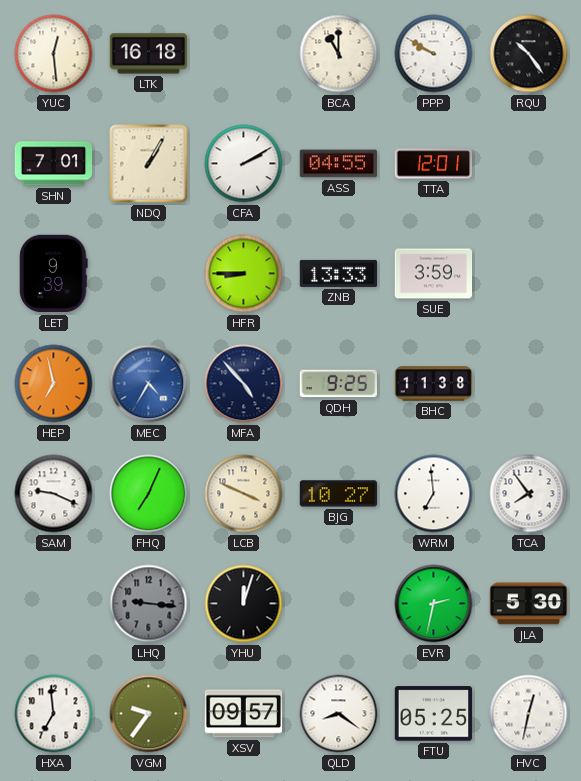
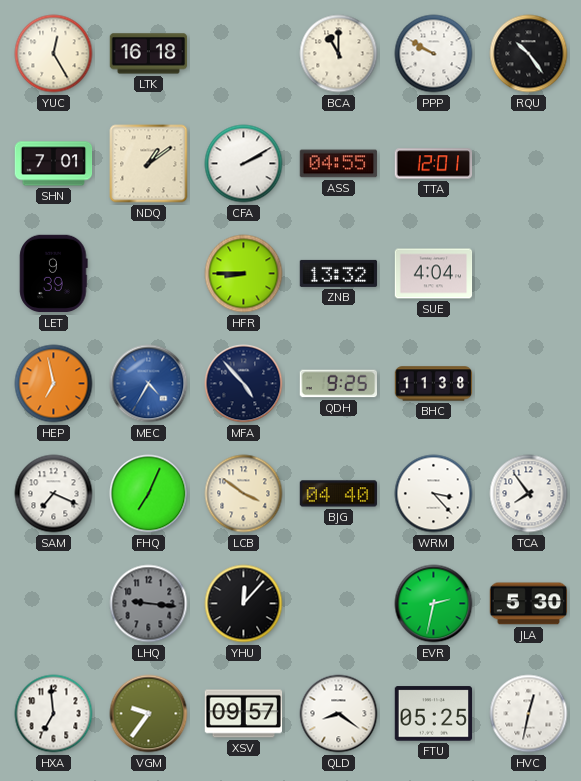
YUC: 12:29 -> 12:25
NDQ: 1:05 -> 1:09
ZNB: 13:33 -> 13:32
SUE: 3:59 -> 4:04
SAM: 9:19 -> 7:19
LCB: 3:49 -> 3:51
BJG: 10:27 -> 04:40
WRM: 6:59 -> 3:23
YHU: 12:03 -> 12:07
